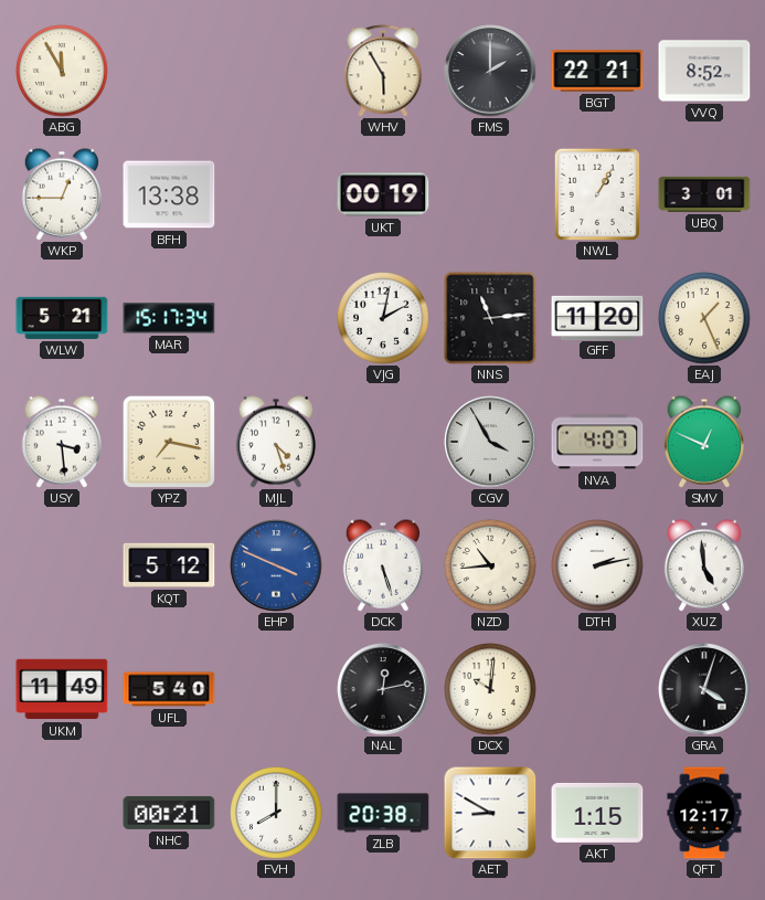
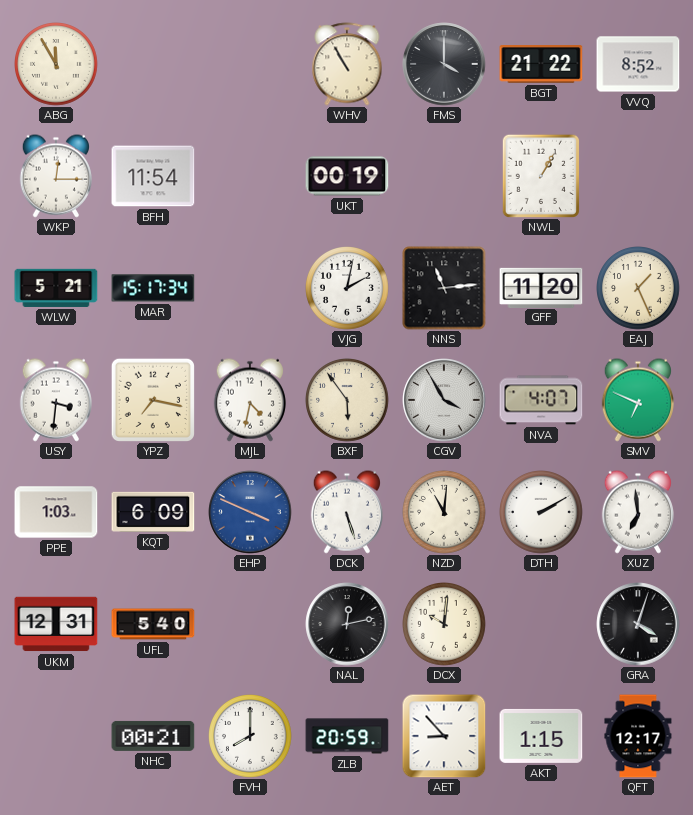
WHV: 5:55 -> 10:55
FMS: 2:00 -> 4:00
BGT: 22:21 -> 21:22
WKP: 12:45 -> 12:15
BFH: 13:38 -> 11:54
UBQ: 3:01 -> none
USY: 3:29 -> 3:31
MJL: 4:27 -> 4:32
BXF: none -> 5:54
SMV: 12:49 -> 6:49
PPE: none -> 1:03
KQT: 5:12 -> 6:09
NZD: 10:44 -> 11:01
DTH: 2:13 -> 2:10
XUZ: 4:59 -> 6:59
UKM: 11:49 -> 12:31
ZLB: 20:38 -> 20:59
AET: 8:50 -> 8:53
